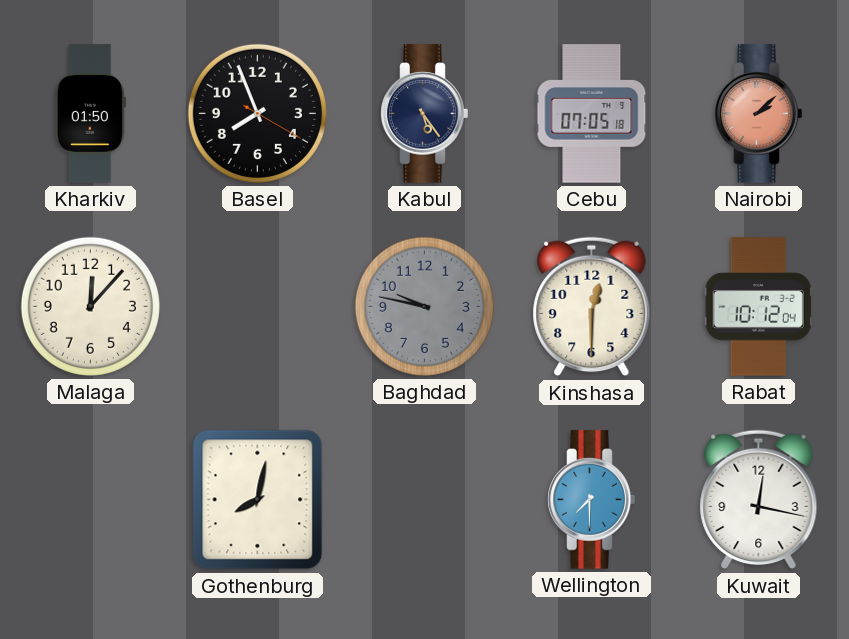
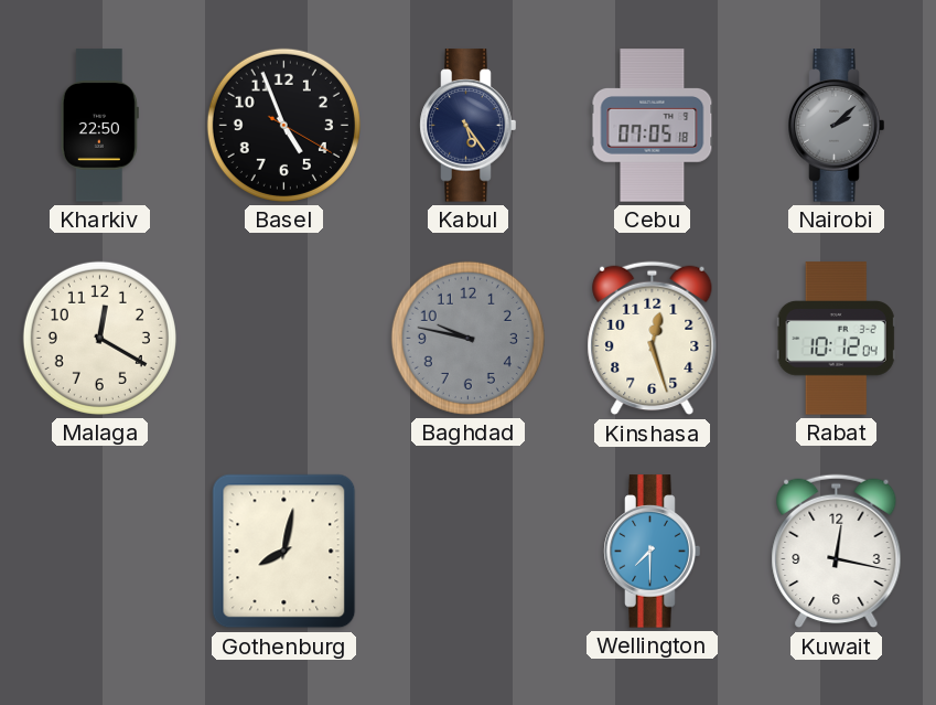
Kharkiv: 01:50 -> 22:50
Basel: 7:56 -> 4:56
Nairobi dial: salmon -> grey
Malaga: 12:07 -> 12:20
Kinshasa: 12:30 -> 12:27
